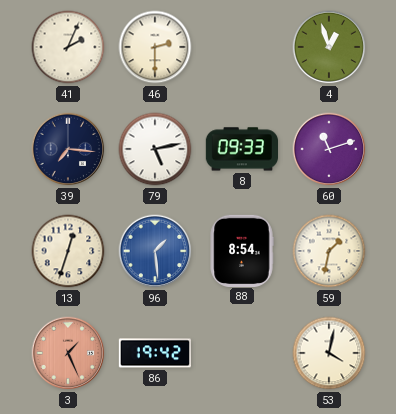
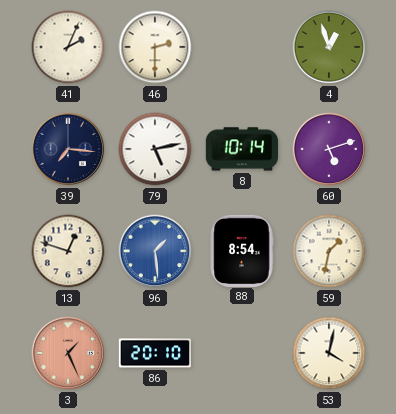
8: 09:33 -> 10:14
60: 11:12 -> 5:12
13: 12:33 -> 12:48
86: 19:42 -> 20:10
